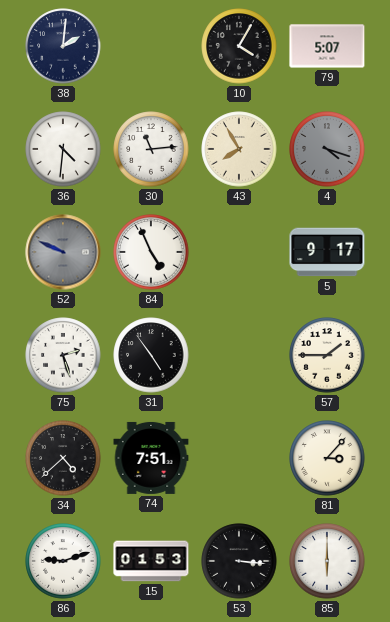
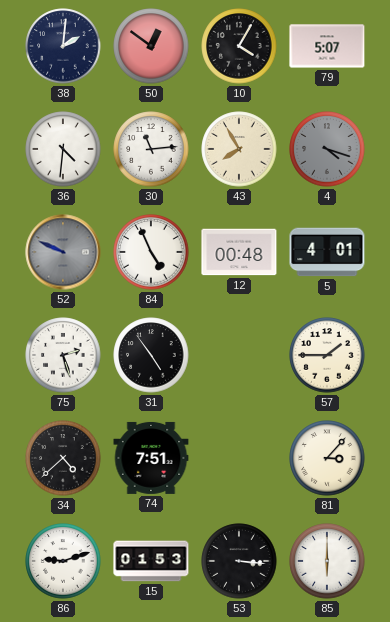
50: none -> 12:51
12: none -> 00:48
5: 9:17 -> 4:01
